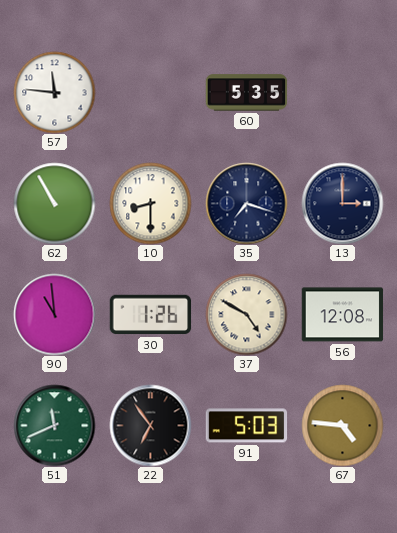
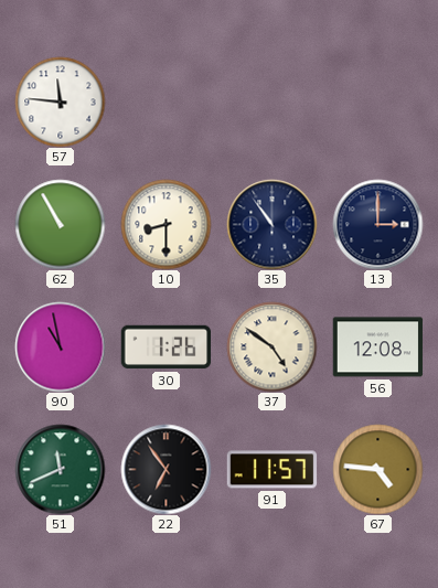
60: 5:35 -> none
35: 7:18 -> 10:54
90: 10:59 -> 10:58
37: 4:50 -> 4:51
91: 5:03 -> 11:57
